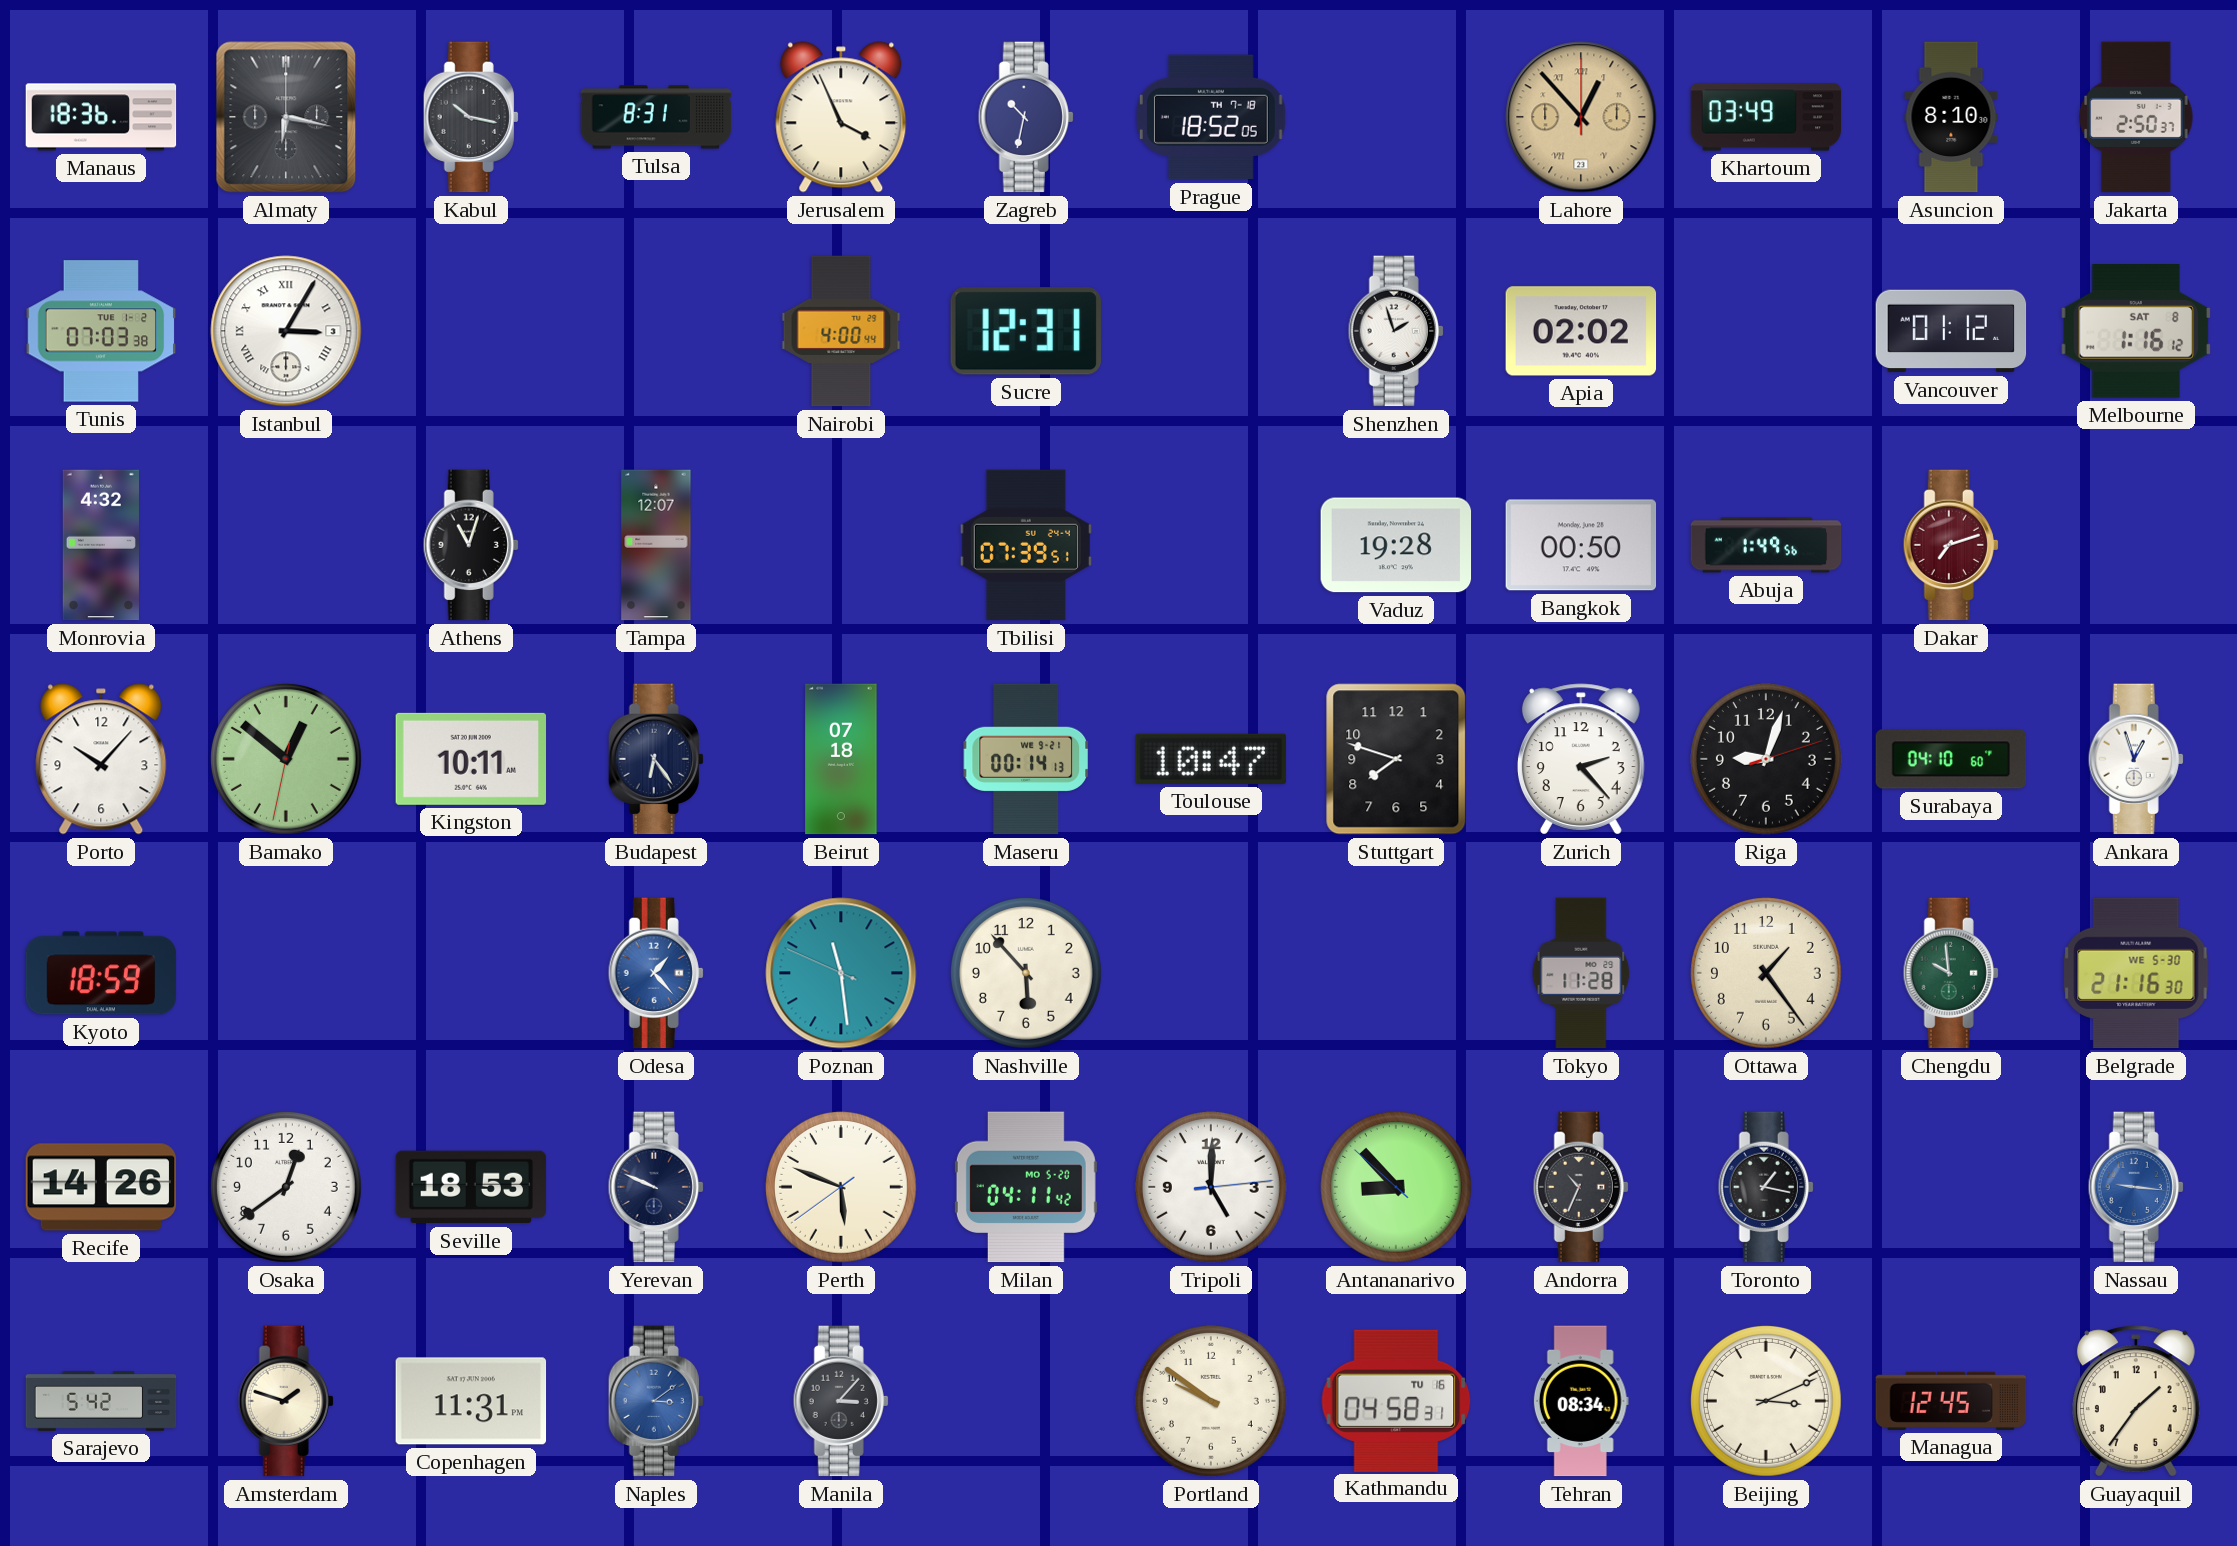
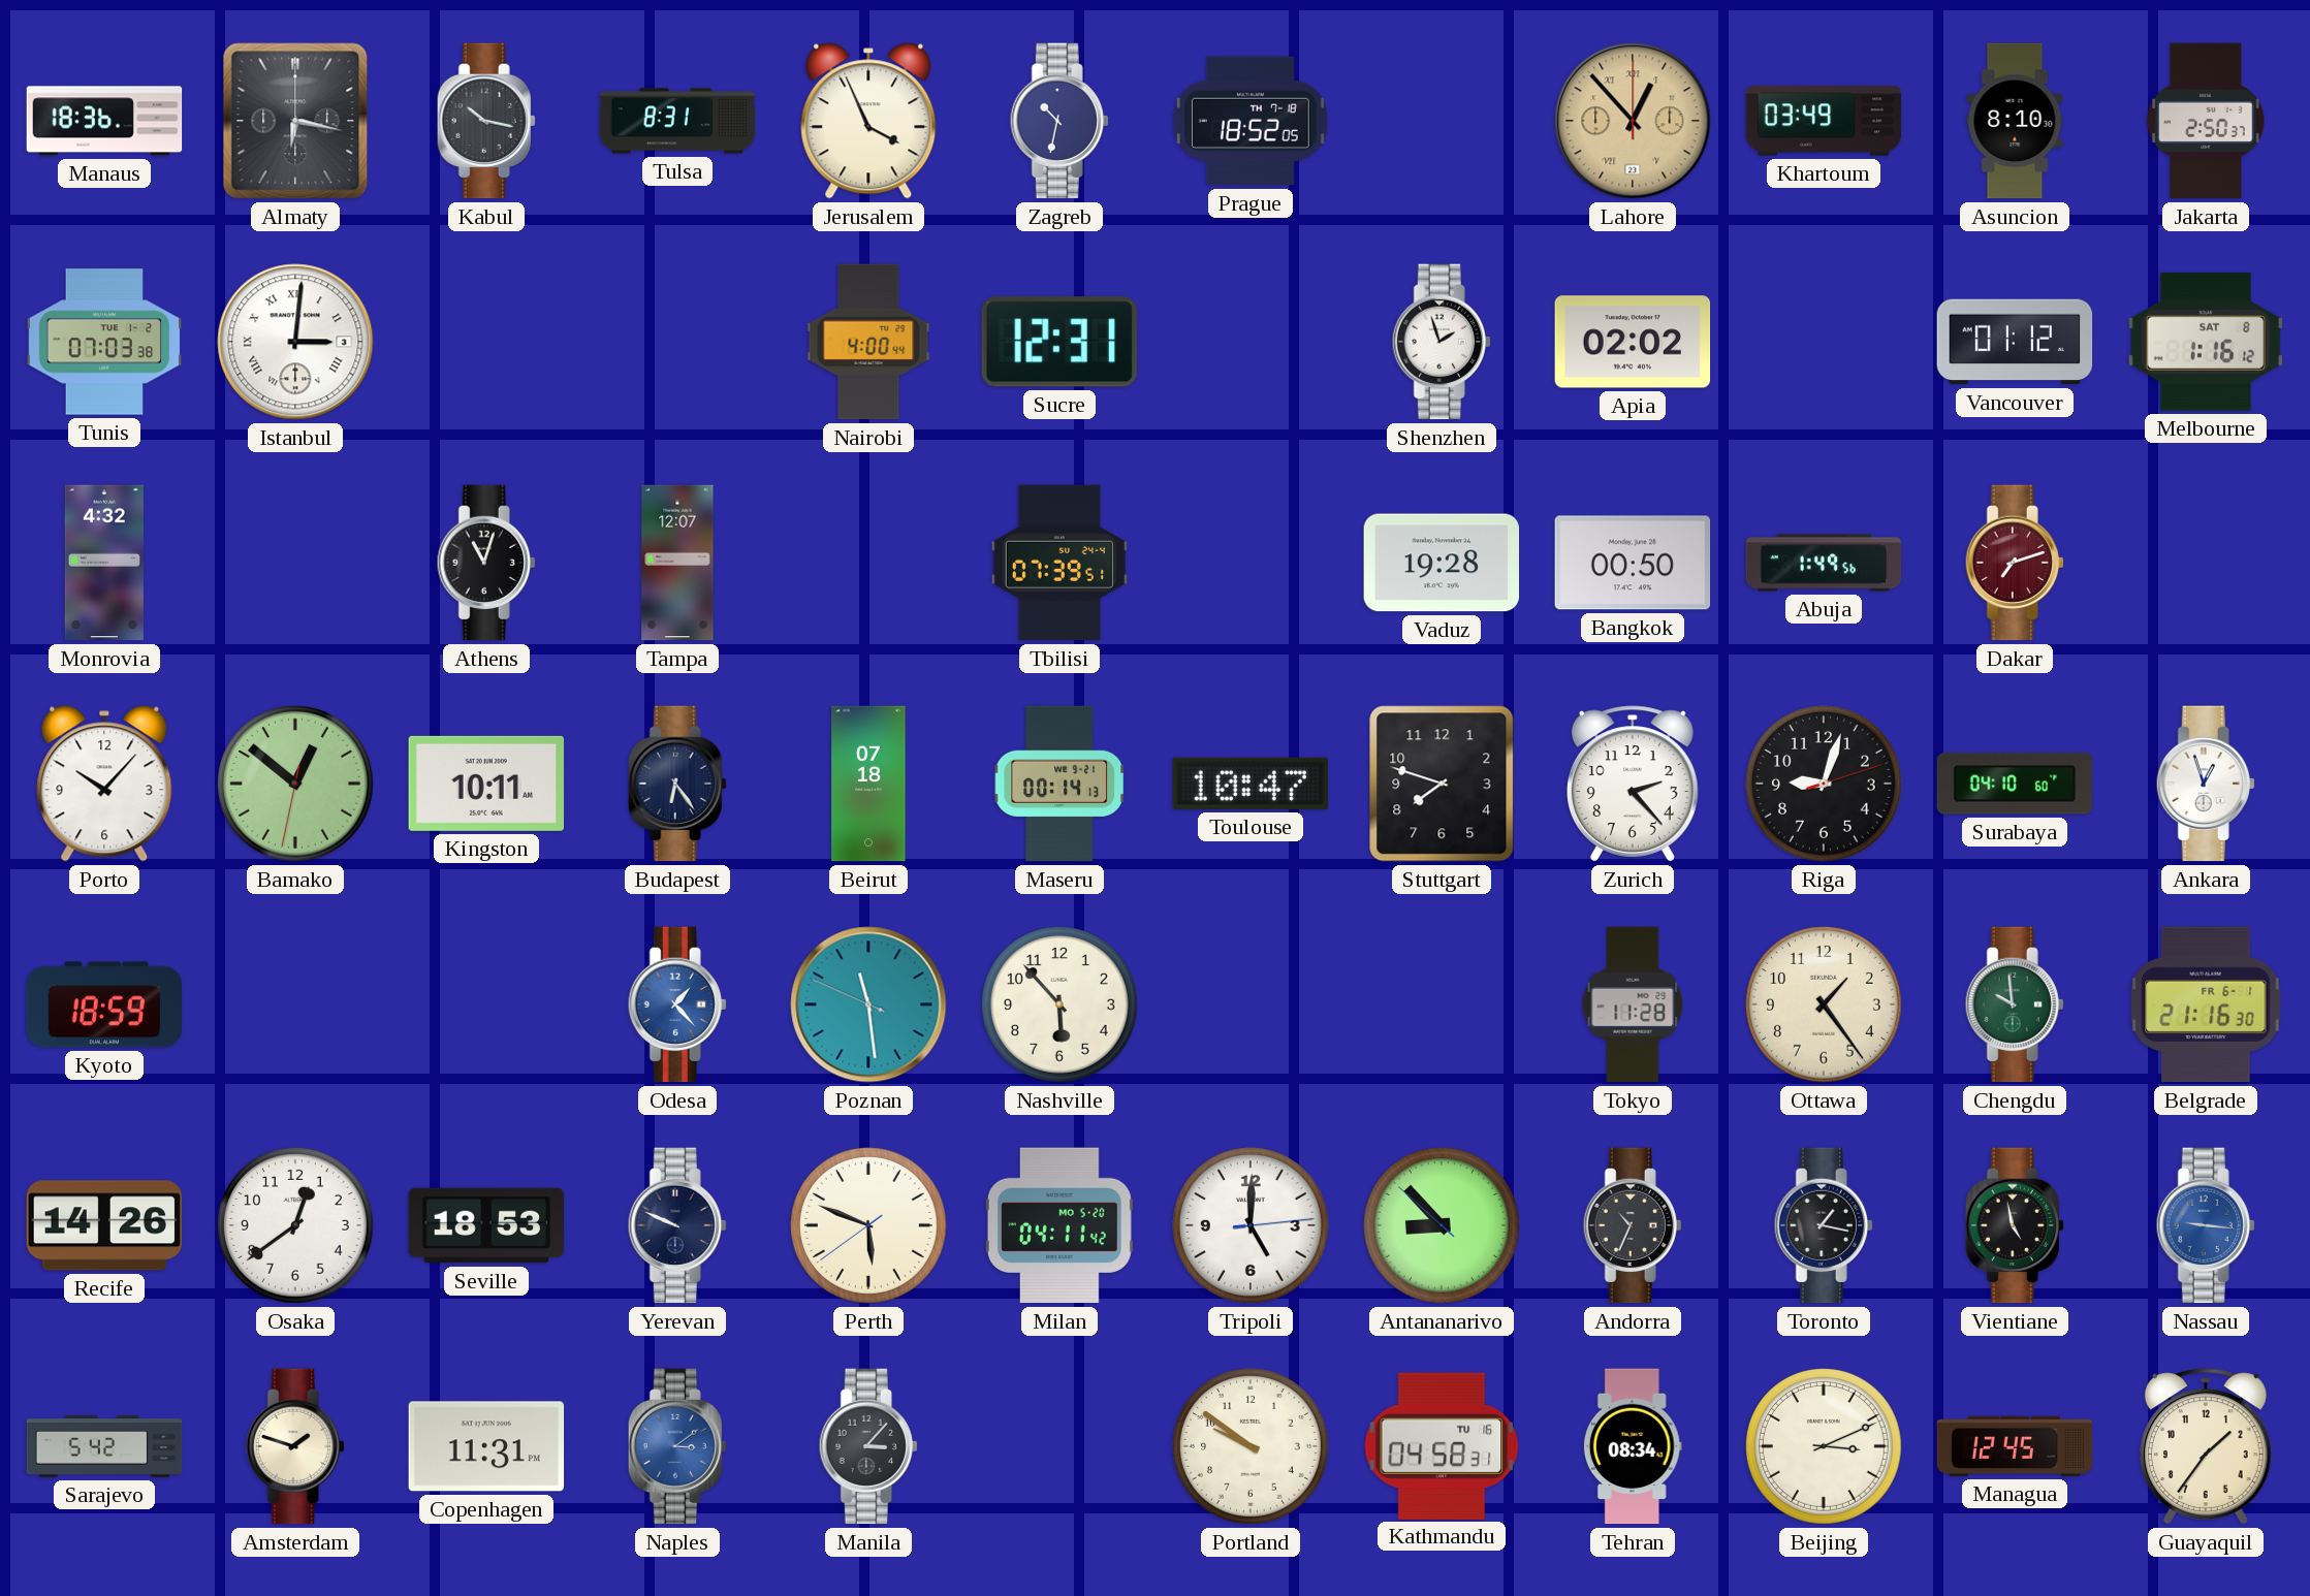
Istanbul: 3:05 -> 3:01
Belgrade date: WE 5-30 -> FR 6-1
Vientiane: none -> 4:58
